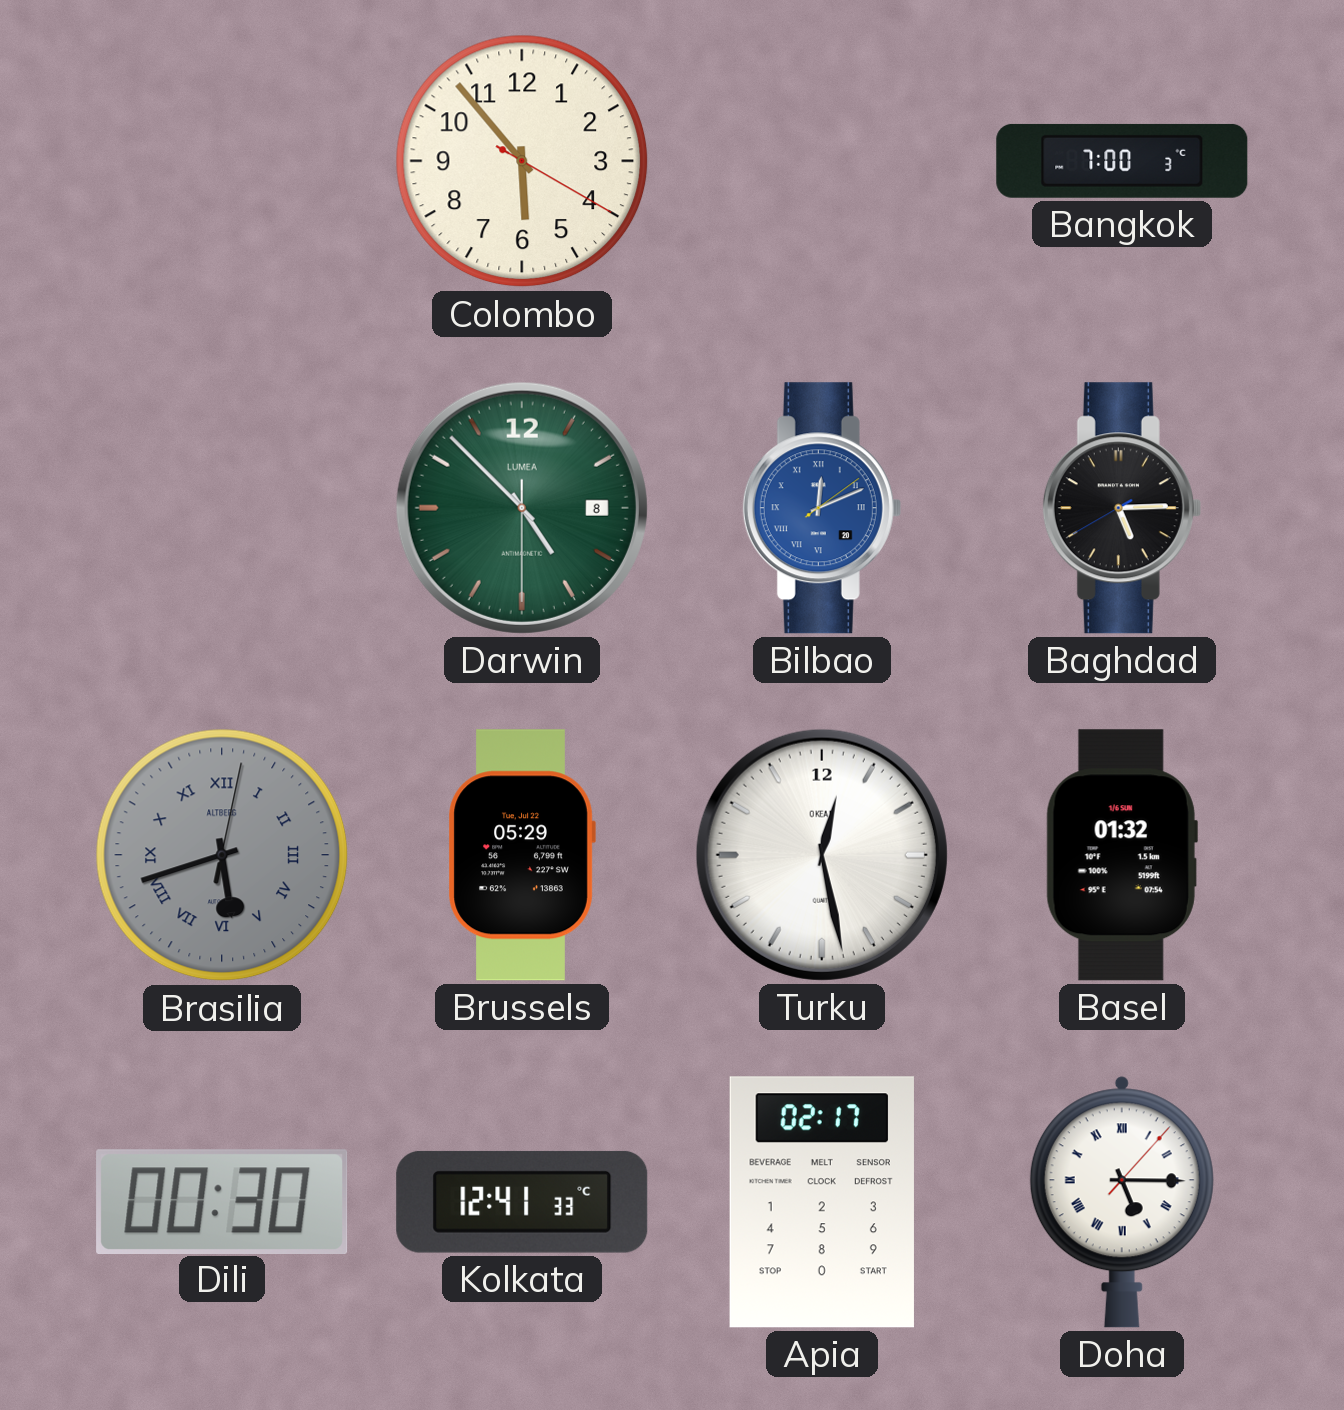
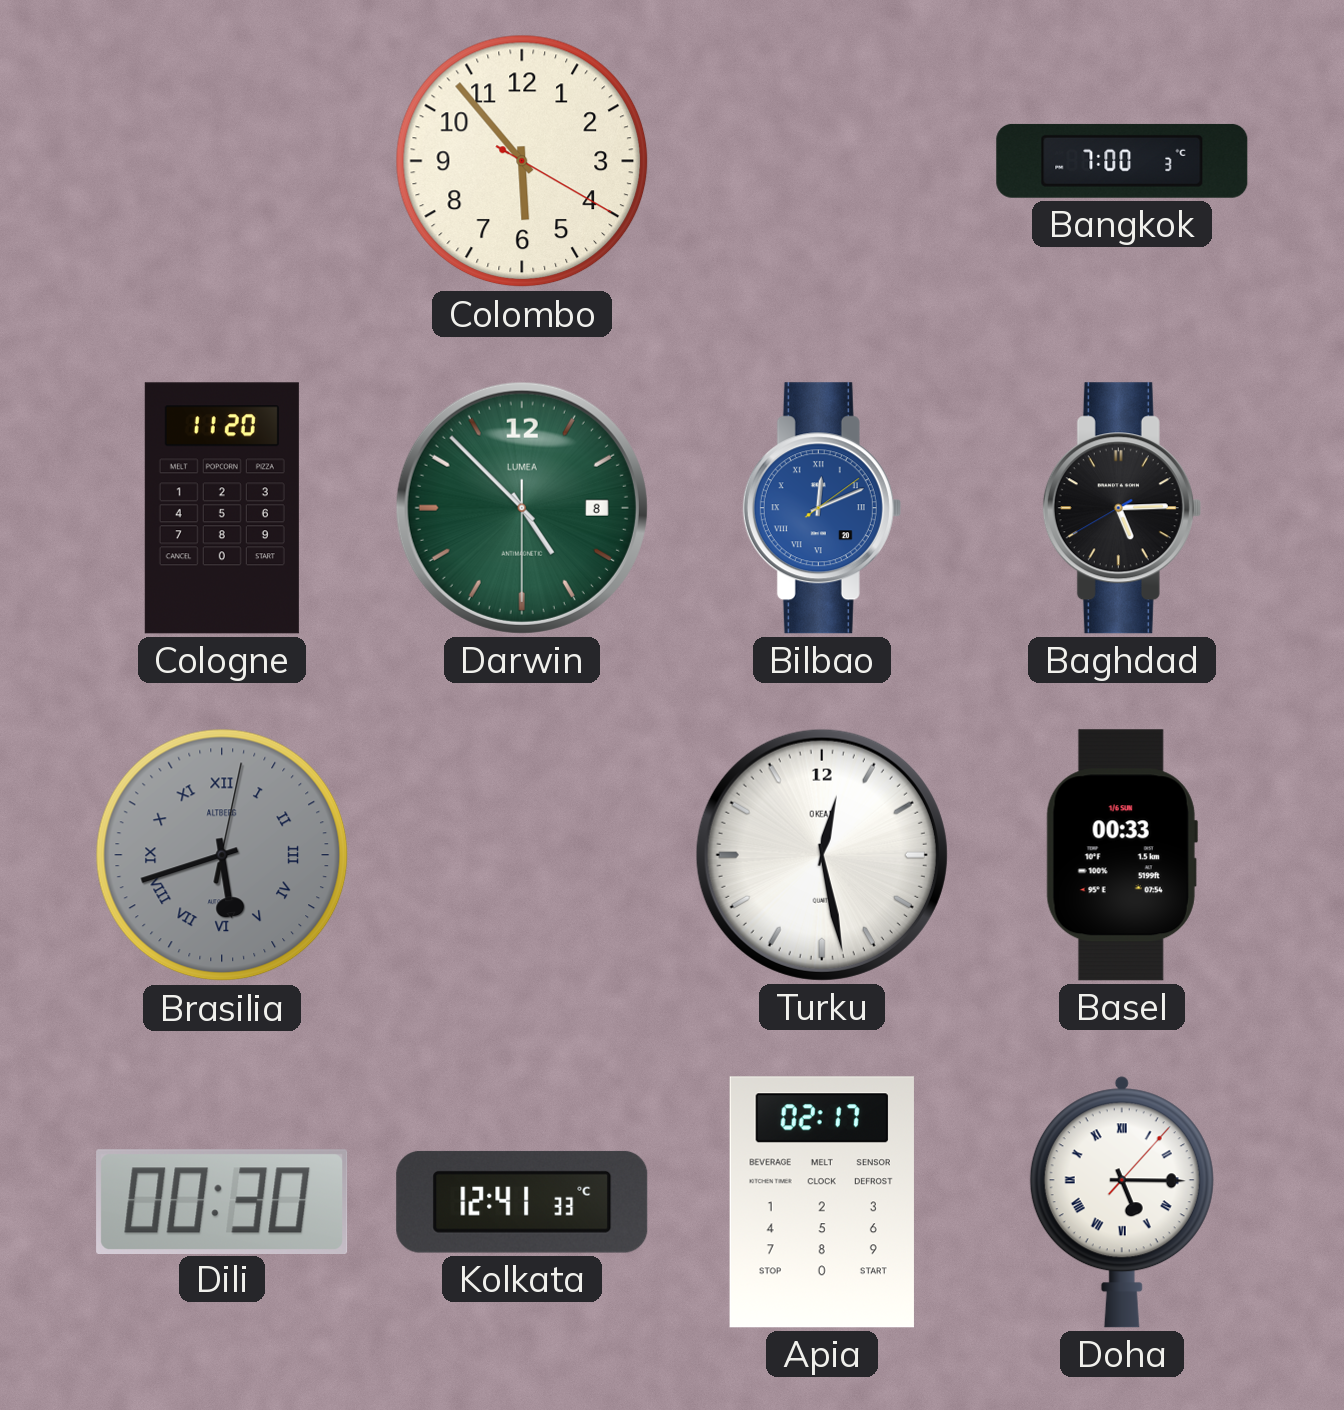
Cologne: none -> 11:20
Brussels: 05:29 -> none
Basel: 01:32 -> 00:33
